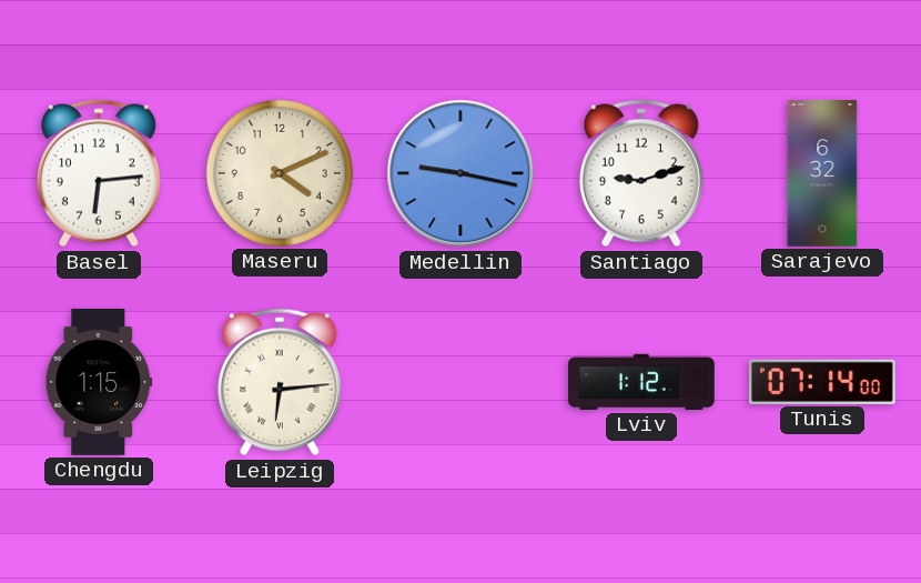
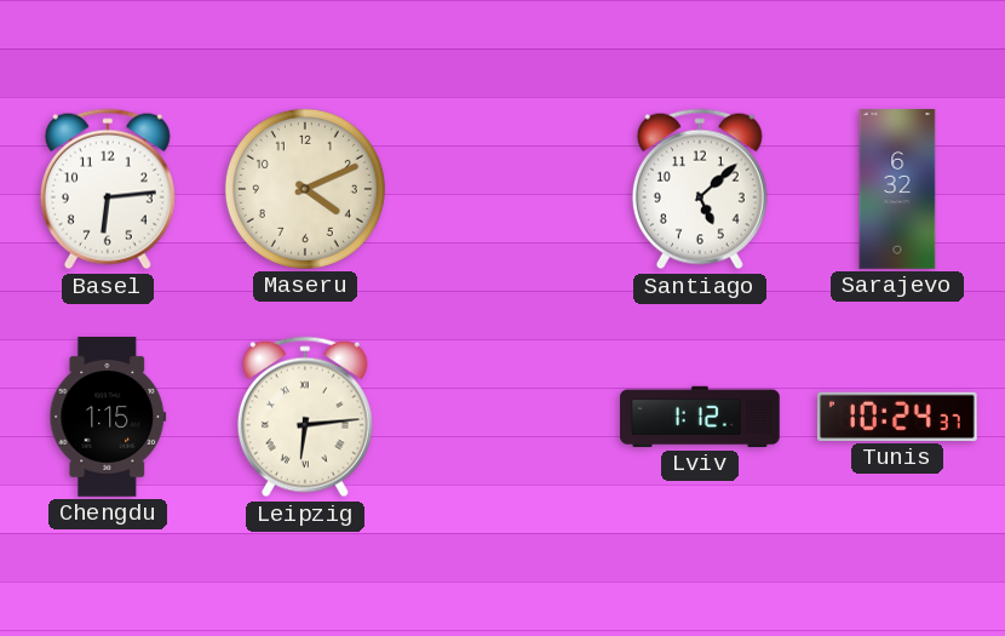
Medellin: 9:17 -> none
Santiago: 9:12 -> 5:08
Tunis: 07:14 -> 10:24
